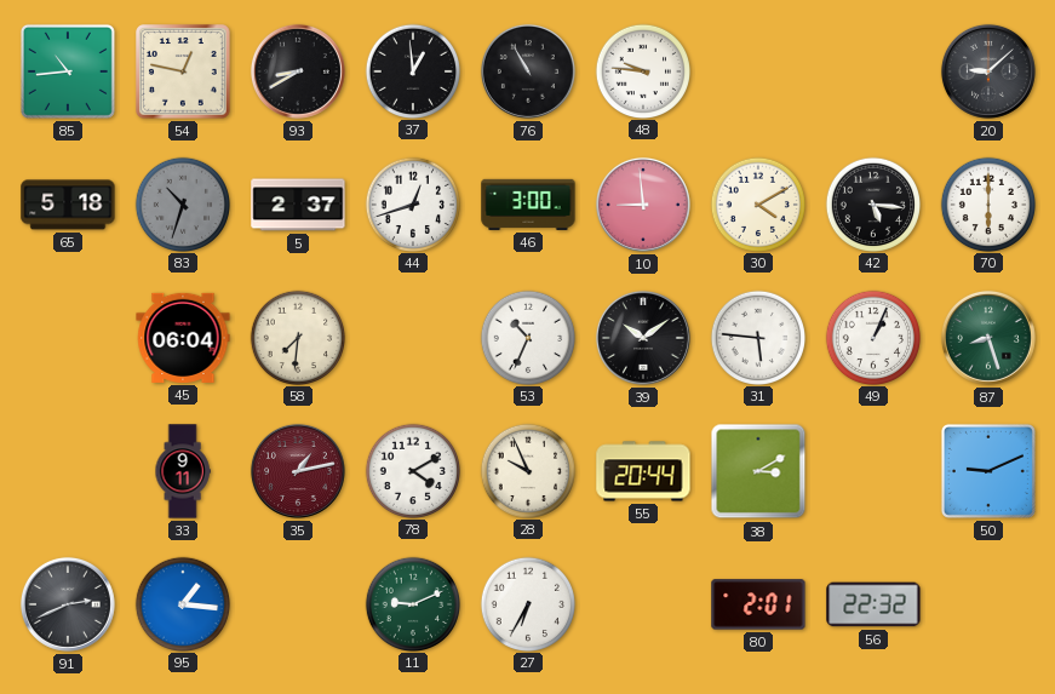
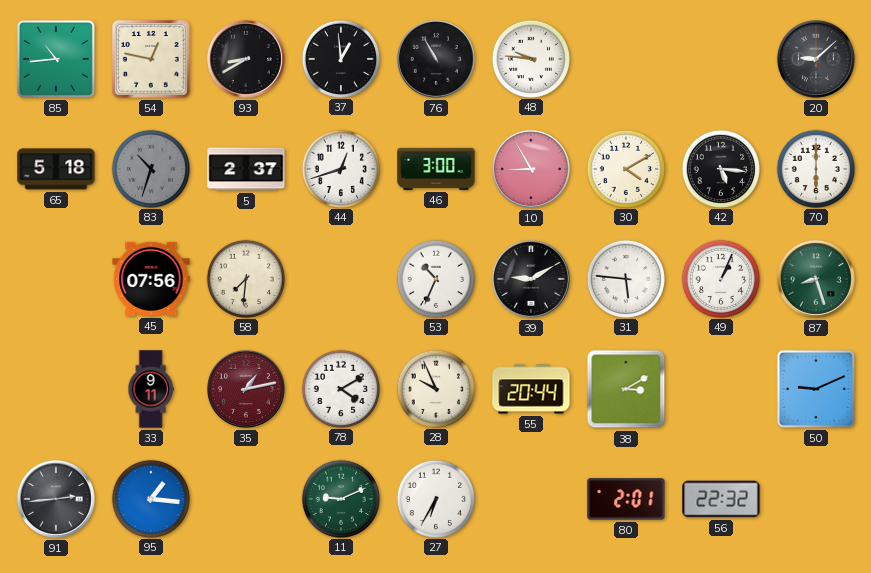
10: 8:59 -> 8:55
45: 06:04 -> 07:56
39: 10:09 -> 9:10
91: 2:41 -> 2:44
